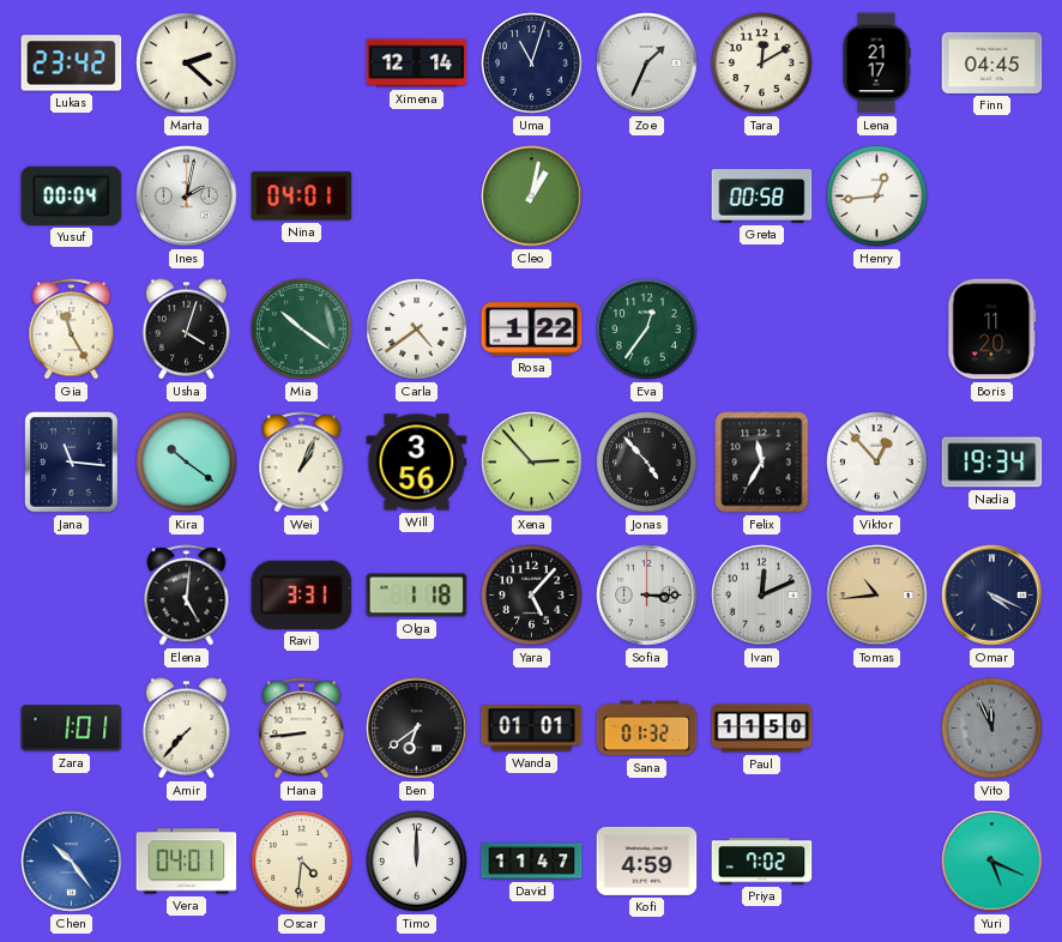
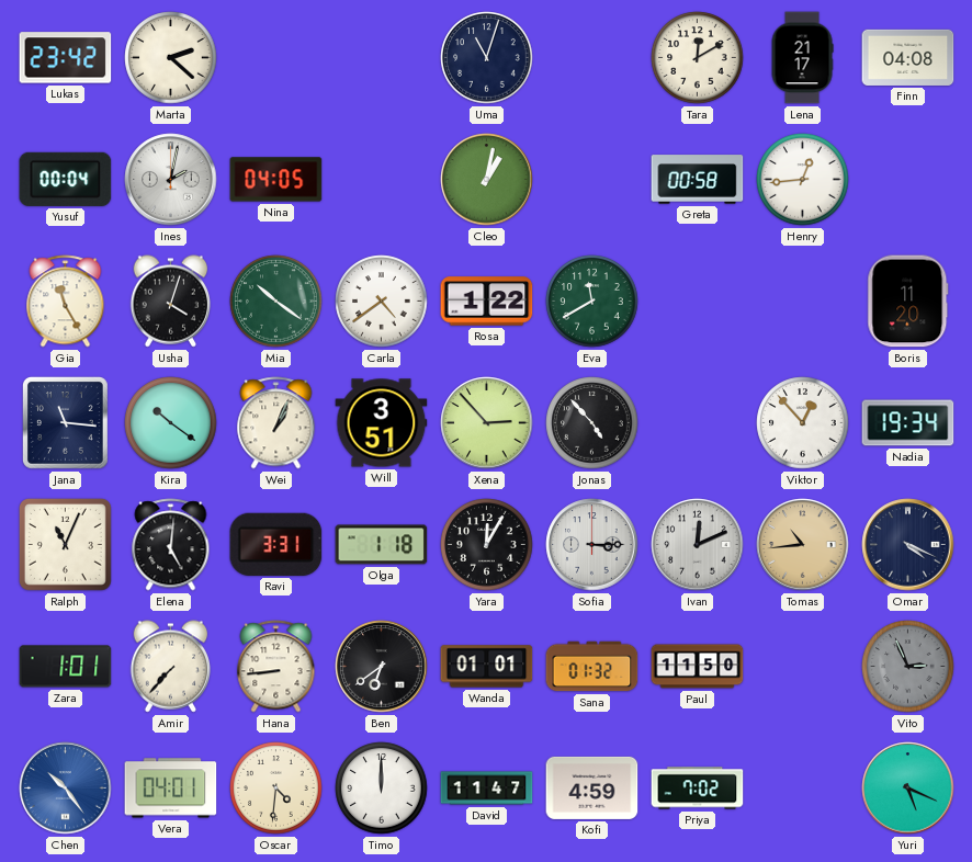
Ximena: 12:14 -> none
Zoe: 1:34 -> none
Finn: 04:45 -> 04:08
Nina: 04:01 -> 04:05
Eva: 12:36 -> 11:40
Will: 3:56 -> 3:51
Felix: 11:35 -> none
Ralph: none -> 11:04
Yara: 5:07 -> 12:05
Vito: 11:56 -> 2:56
